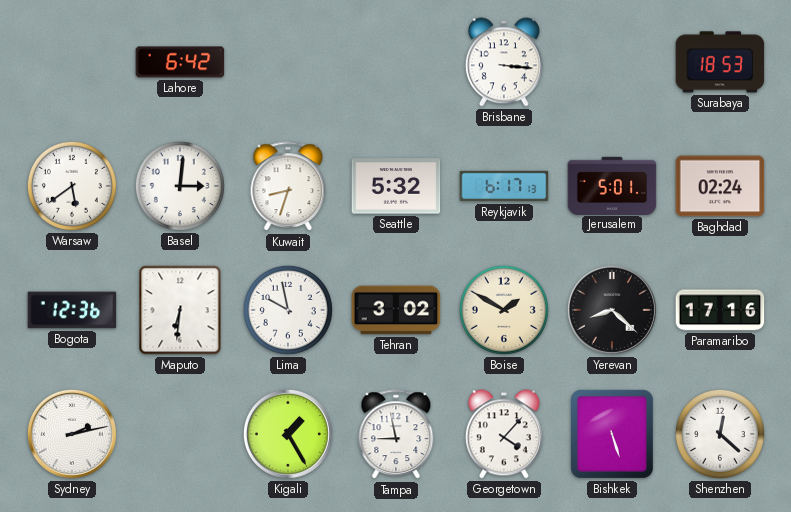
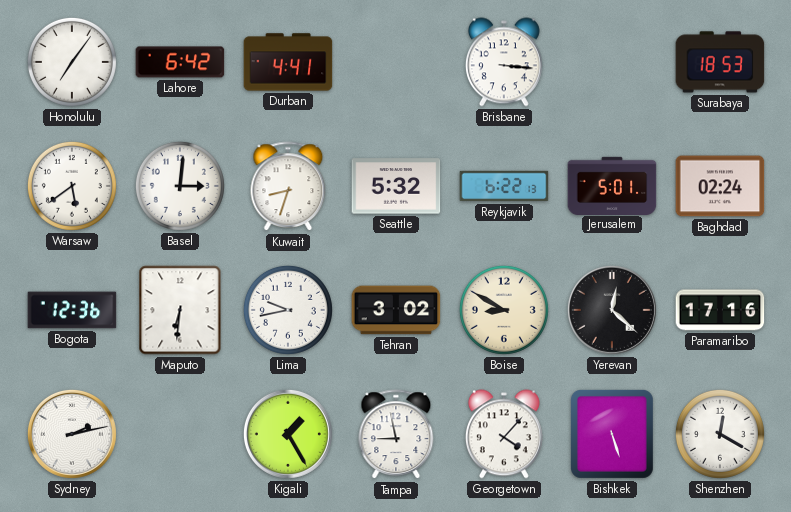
Honolulu: none -> 7:06
Durban: none -> 4:41
Reykjavik: 6:17 -> 6:22
Lima: 9:58 -> 9:43
Boise: 1:50 -> 8:50
Yerevan: 8:22 -> 12:22
Shenzhen: 12:22 -> 12:20
